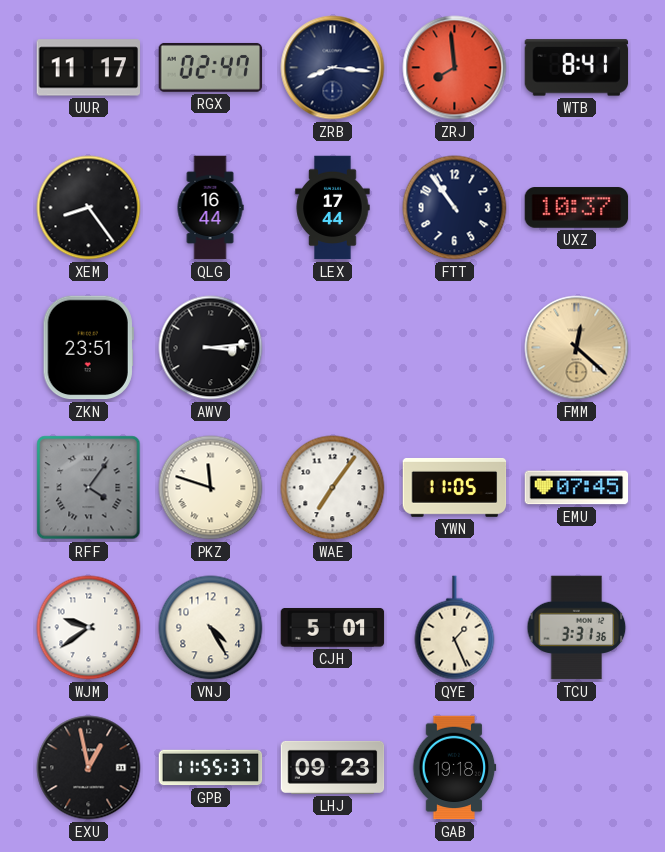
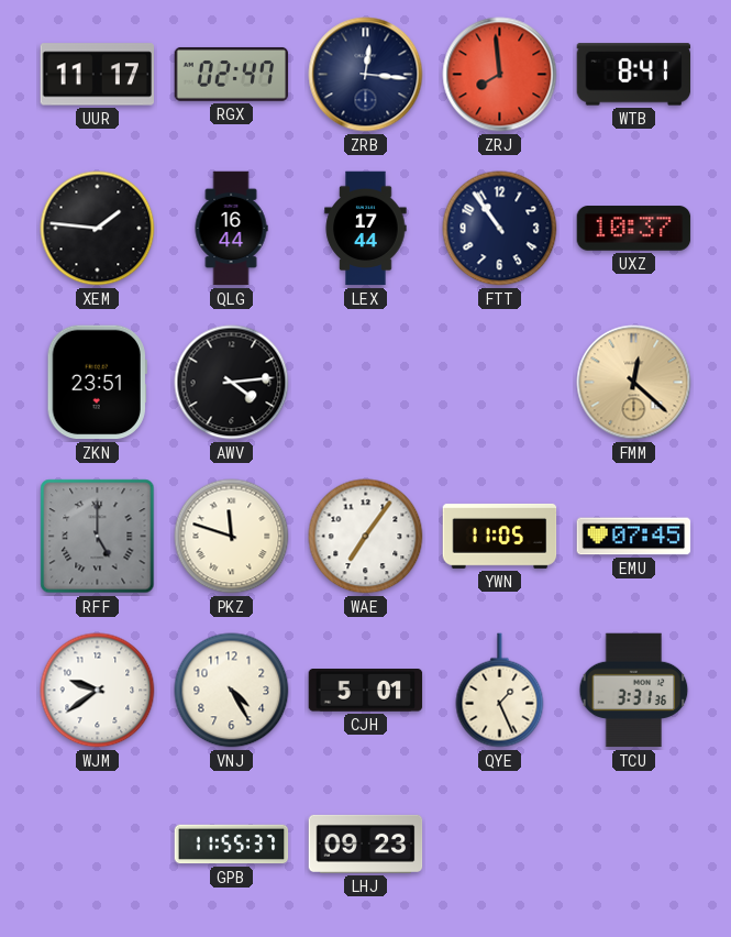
ZRB: 8:16 -> 12:16
XEM: 8:24 -> 1:46
AWV: 3:14 -> 4:14
RFF: 4:06 -> 5:00
EXU: 12:58 -> none
GAB: 19:18 -> none
